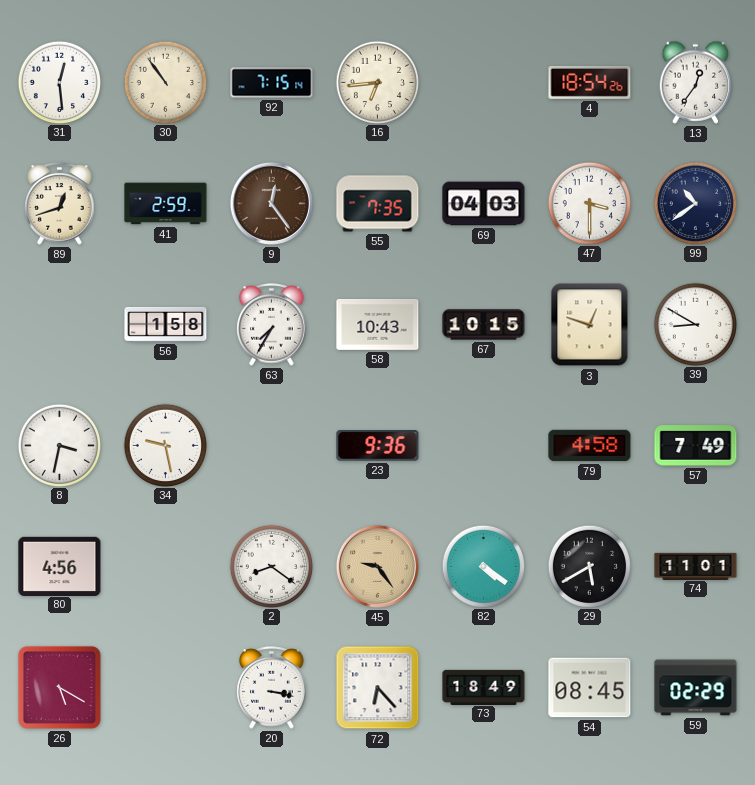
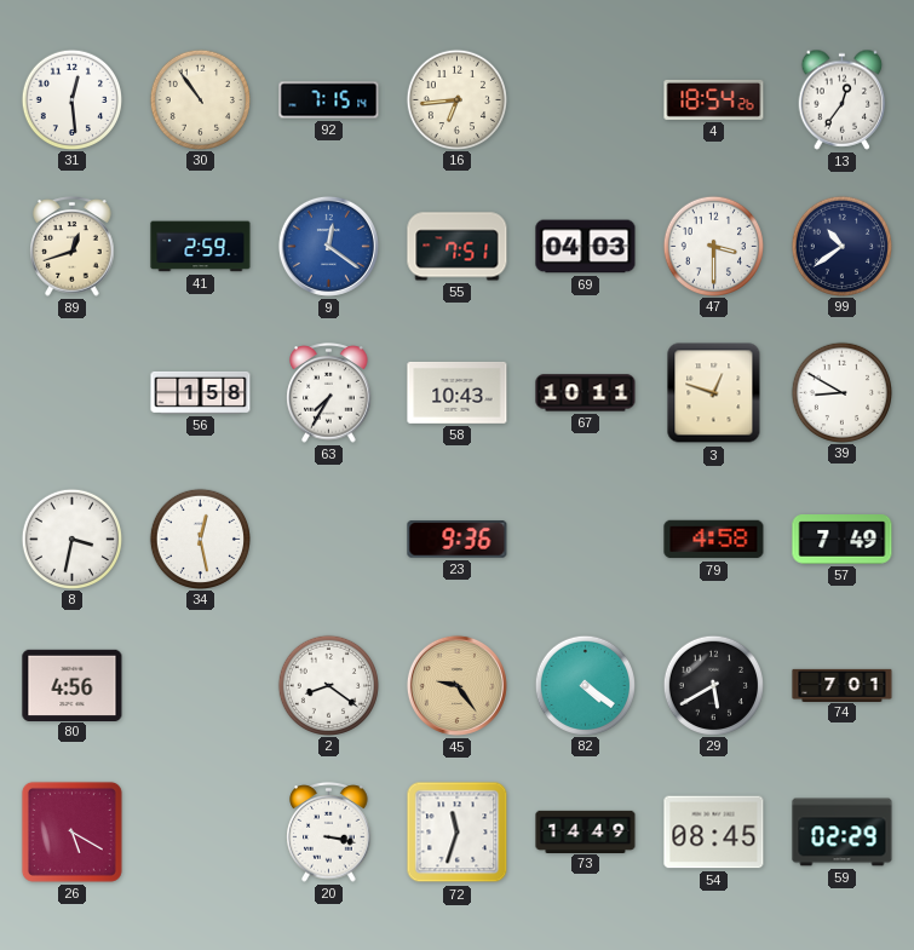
9: 12:24 -> 12:21
9 dial: brown -> blue
55: 7:35 -> 7:51
67: 10:15 -> 10:11
34: 9:28 -> 12:28
74: 11:01 -> 7:01
72: 6:23 -> 11:33
73: 18:49 -> 14:49
